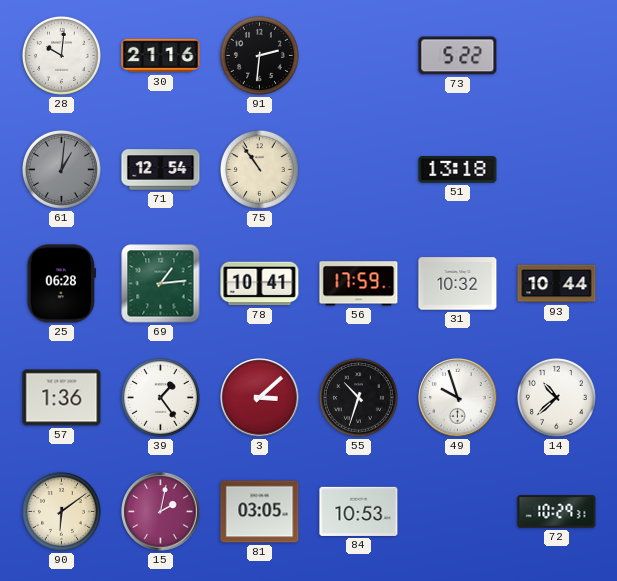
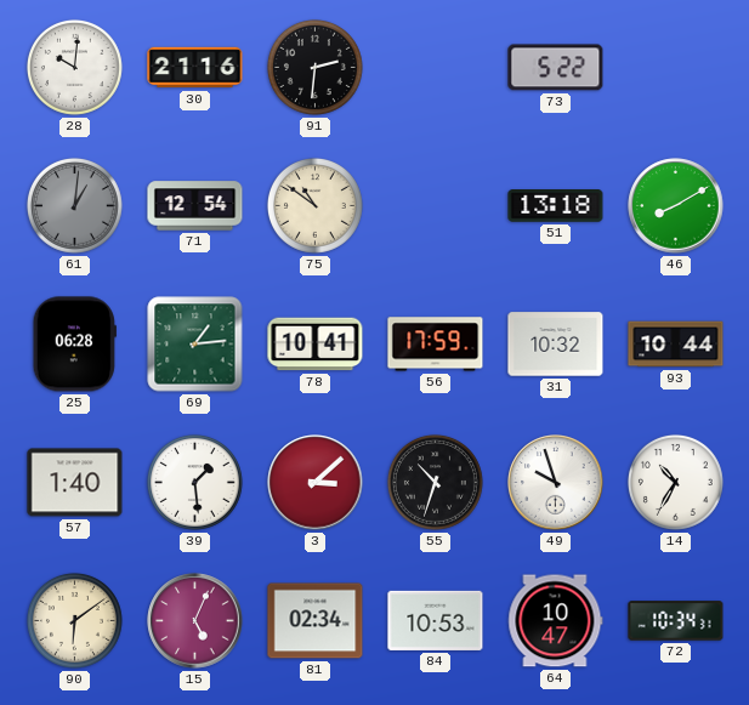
75: 10:54 -> 10:51
46: none -> 8:10
57: 1:36 -> 1:40
39: 1:24 -> 1:29
14: 10:38 -> 10:35
15: 2:02 -> 5:04
81: 03:05 -> 02:34
64: none -> 10:47
72: 10:29 -> 10:34
